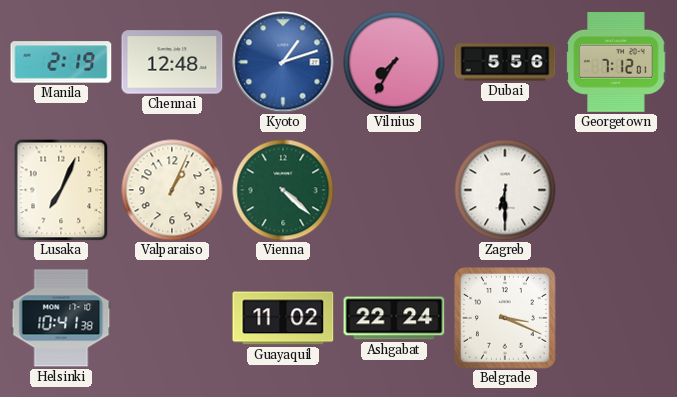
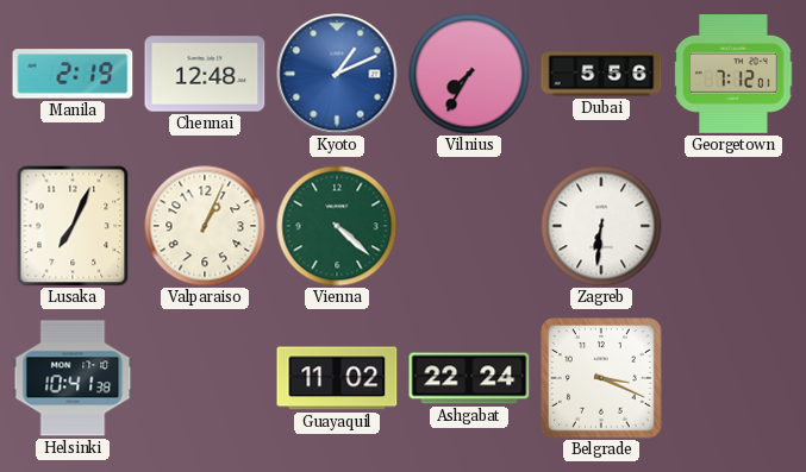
Kyoto: 1:12 -> 1:11
Zagreb: 6:30 -> 6:31
